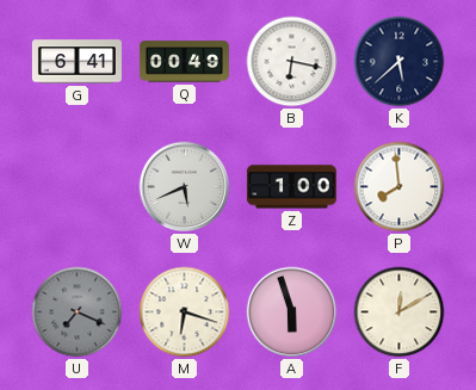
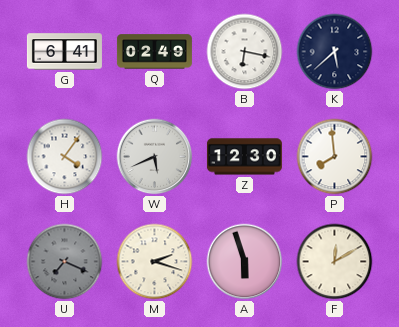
Q: 00:49 -> 02:49
H: none -> 4:06
Z: 1:00 -> 12:30
M: 6:18 -> 2:18
